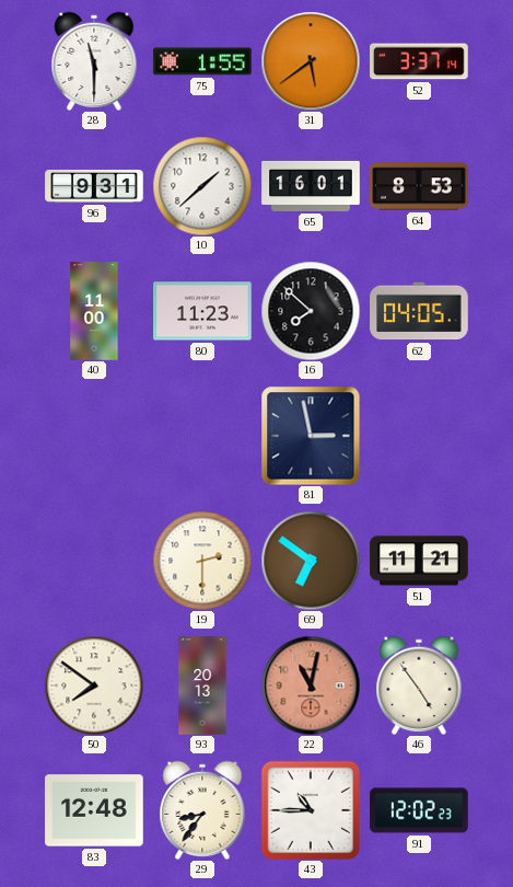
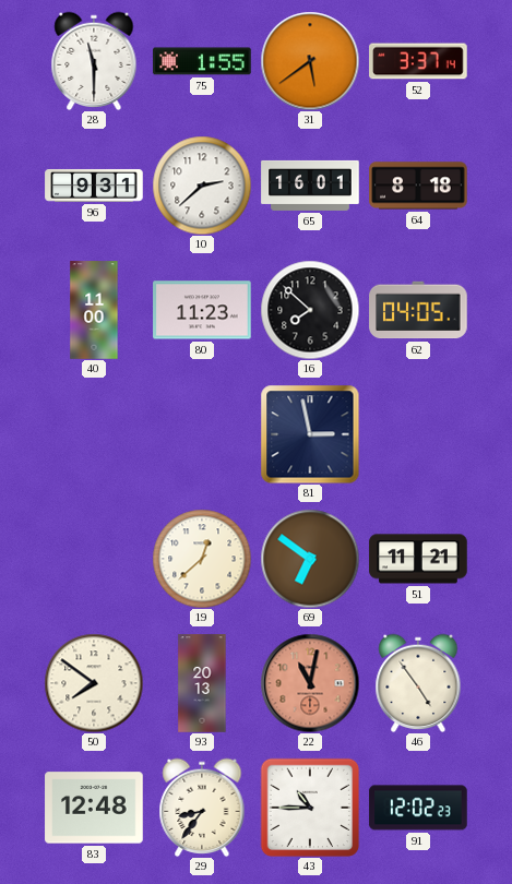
10: 1:38 -> 2:38
64: 8:53 -> 8:18
19: 2:30 -> 12:38
